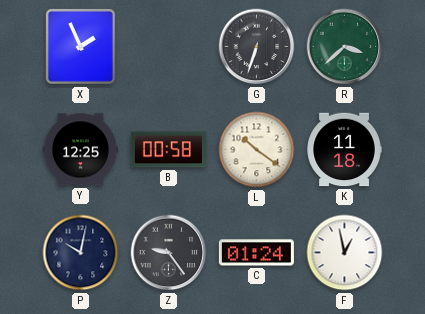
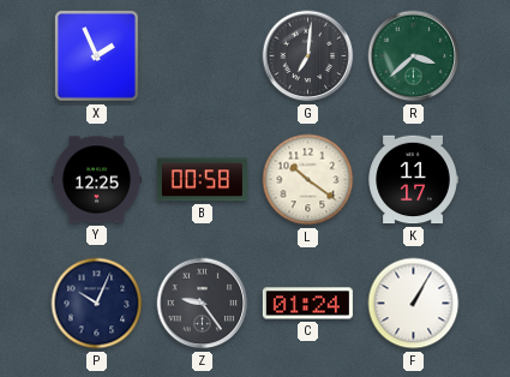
G: 6:33 -> 7:01
K: 11:18 -> 11:17
P: 10:02 -> 10:04
F: 12:58 -> 1:05
